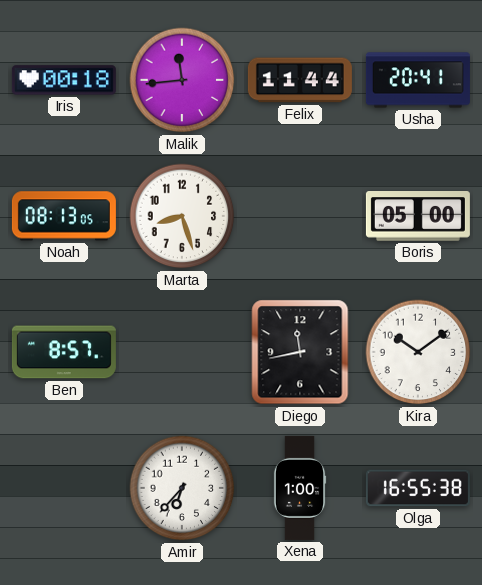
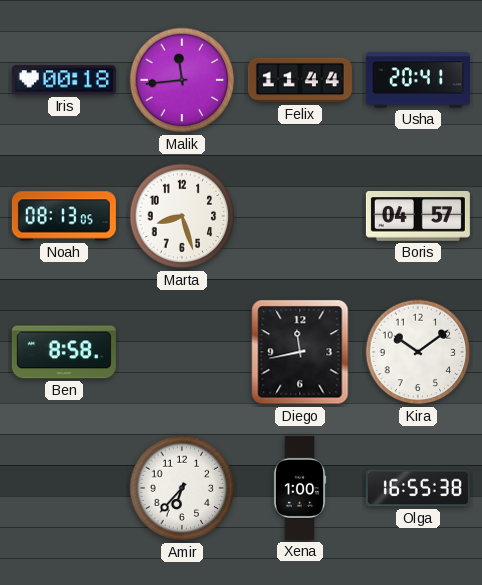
Boris: 05:00 -> 04:57
Ben: 8:57 -> 8:58
